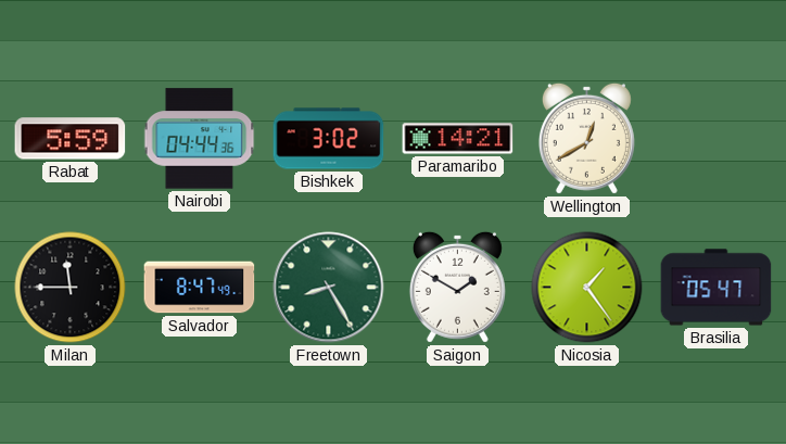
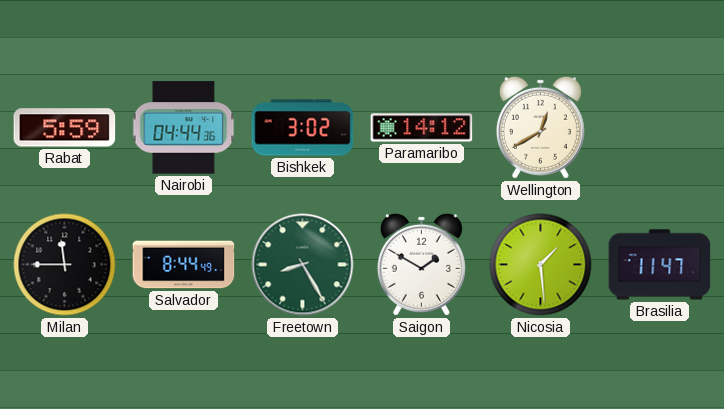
Paramaribo: 14:21 -> 14:12
Salvador: 8:47 -> 8:44
Nicosia: 1:24 -> 1:29
Brasilia: 05:47 -> 11:47
